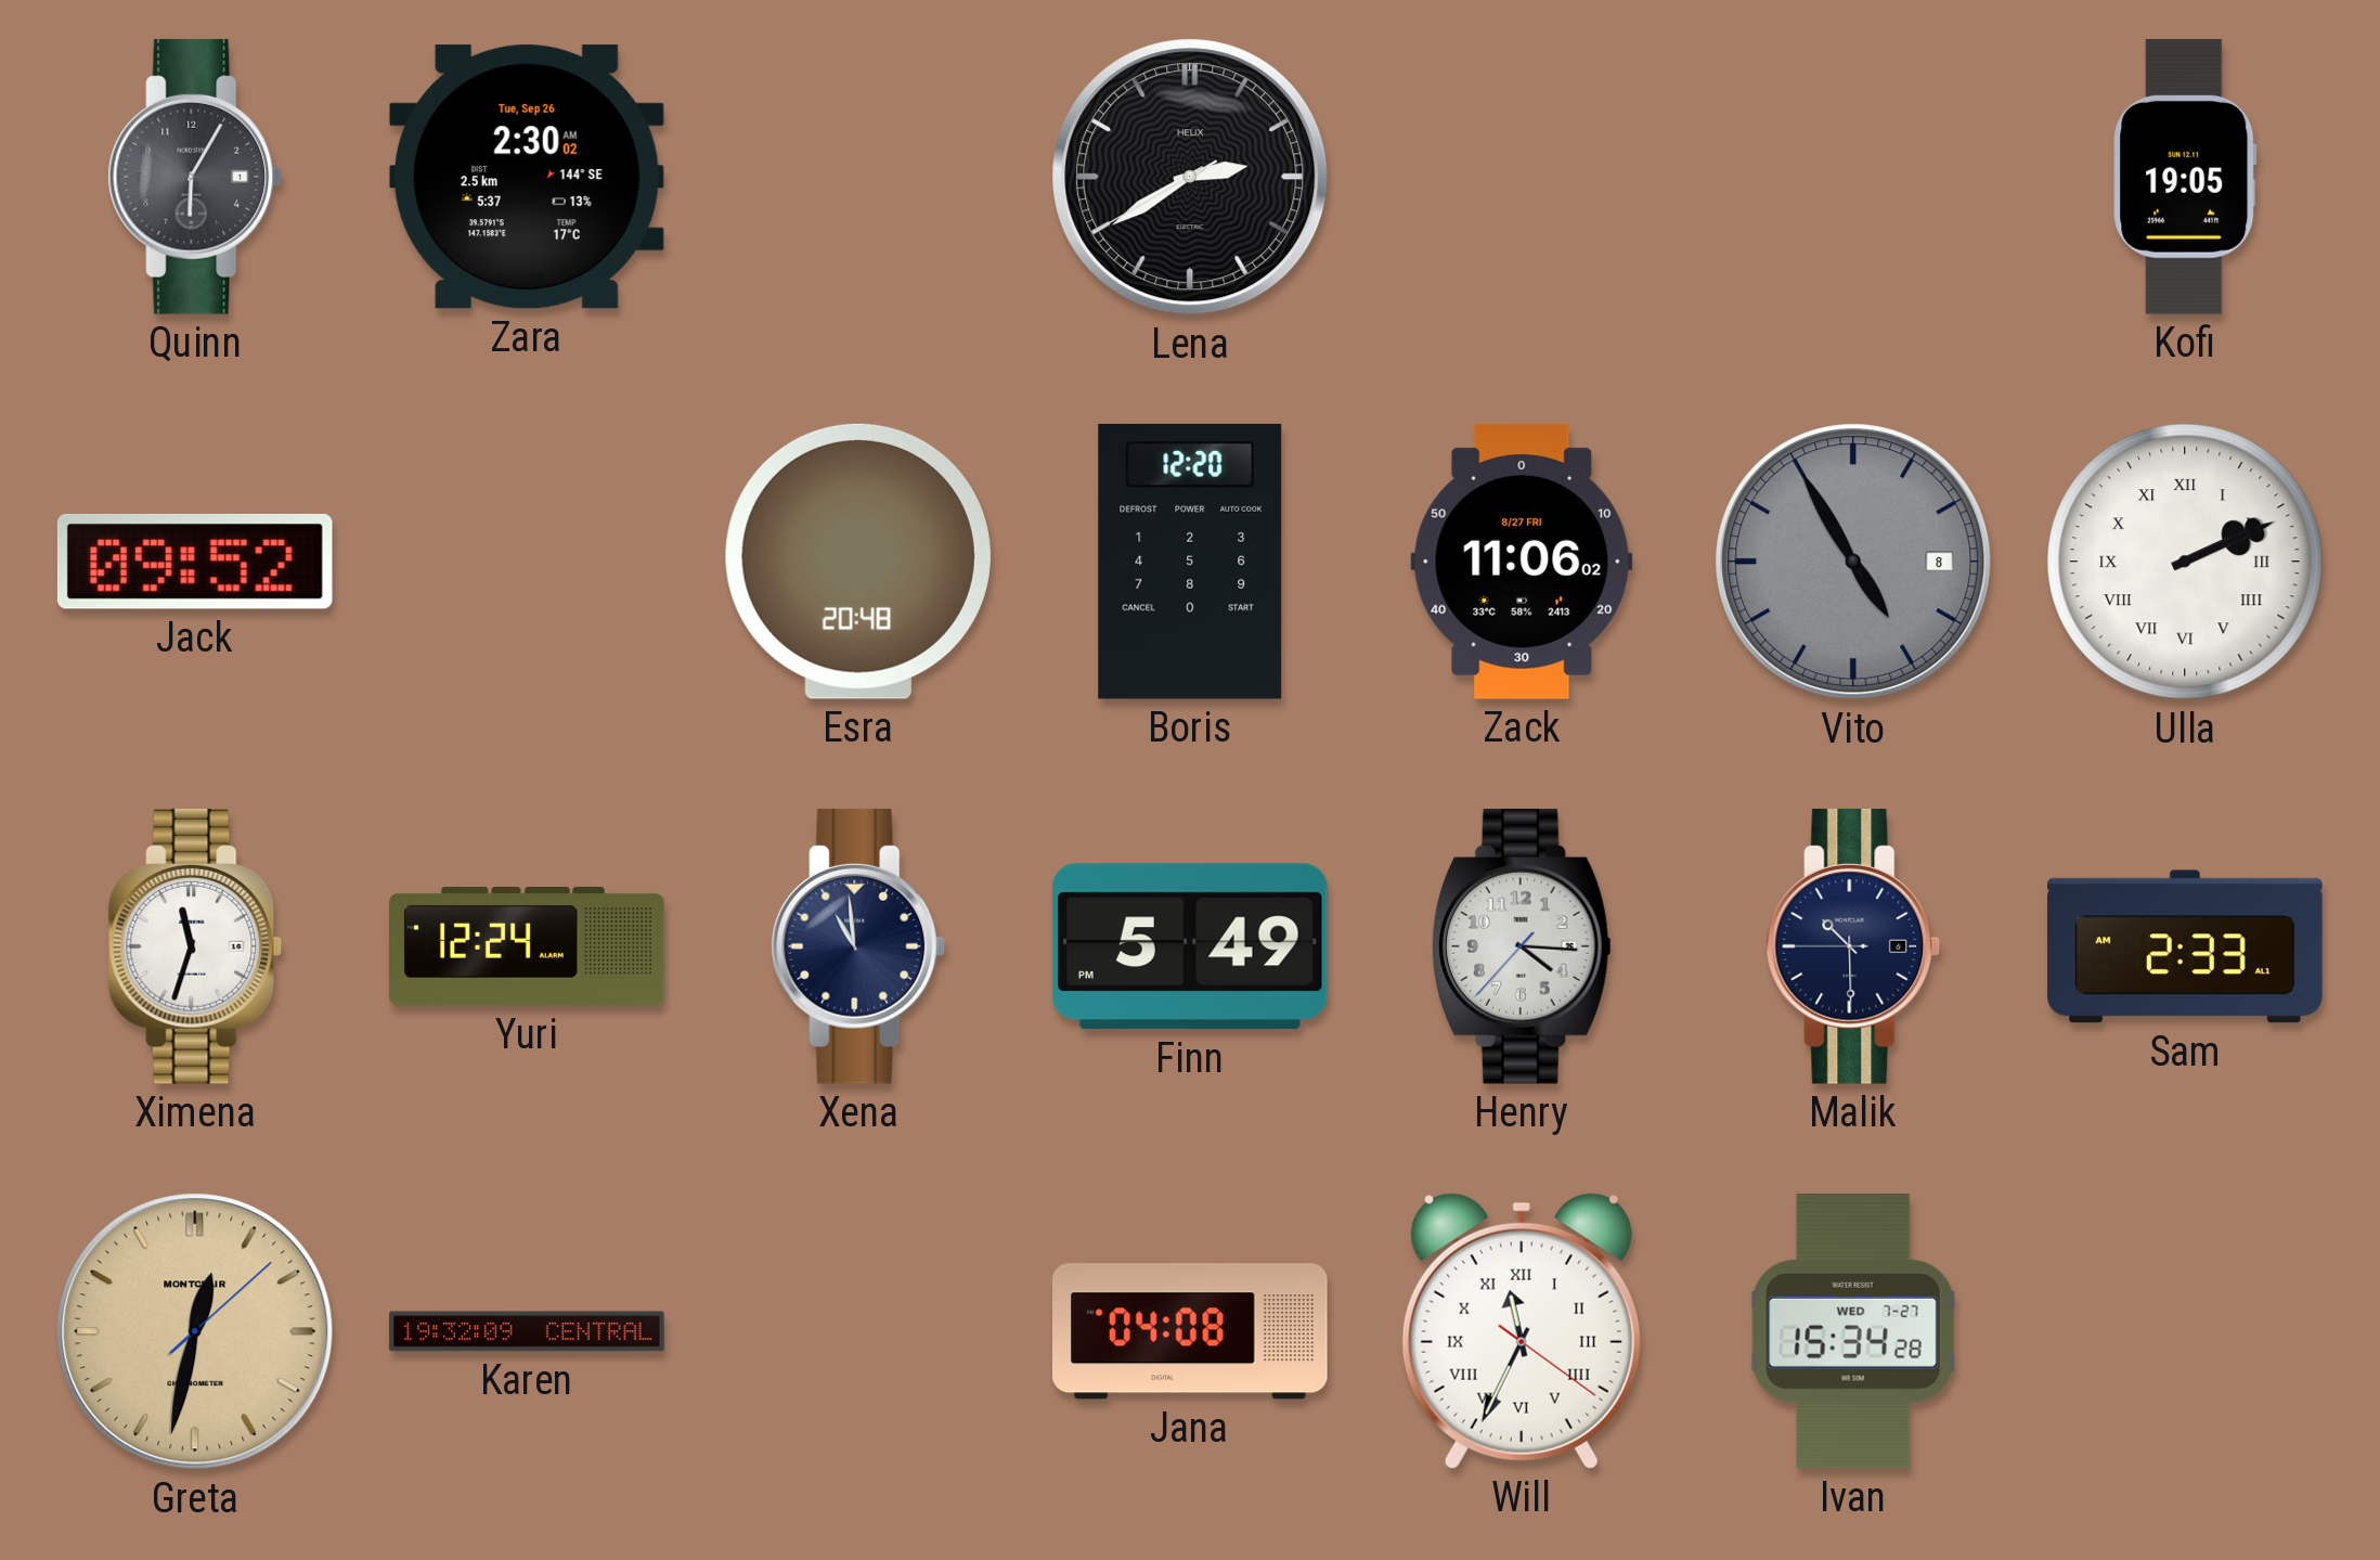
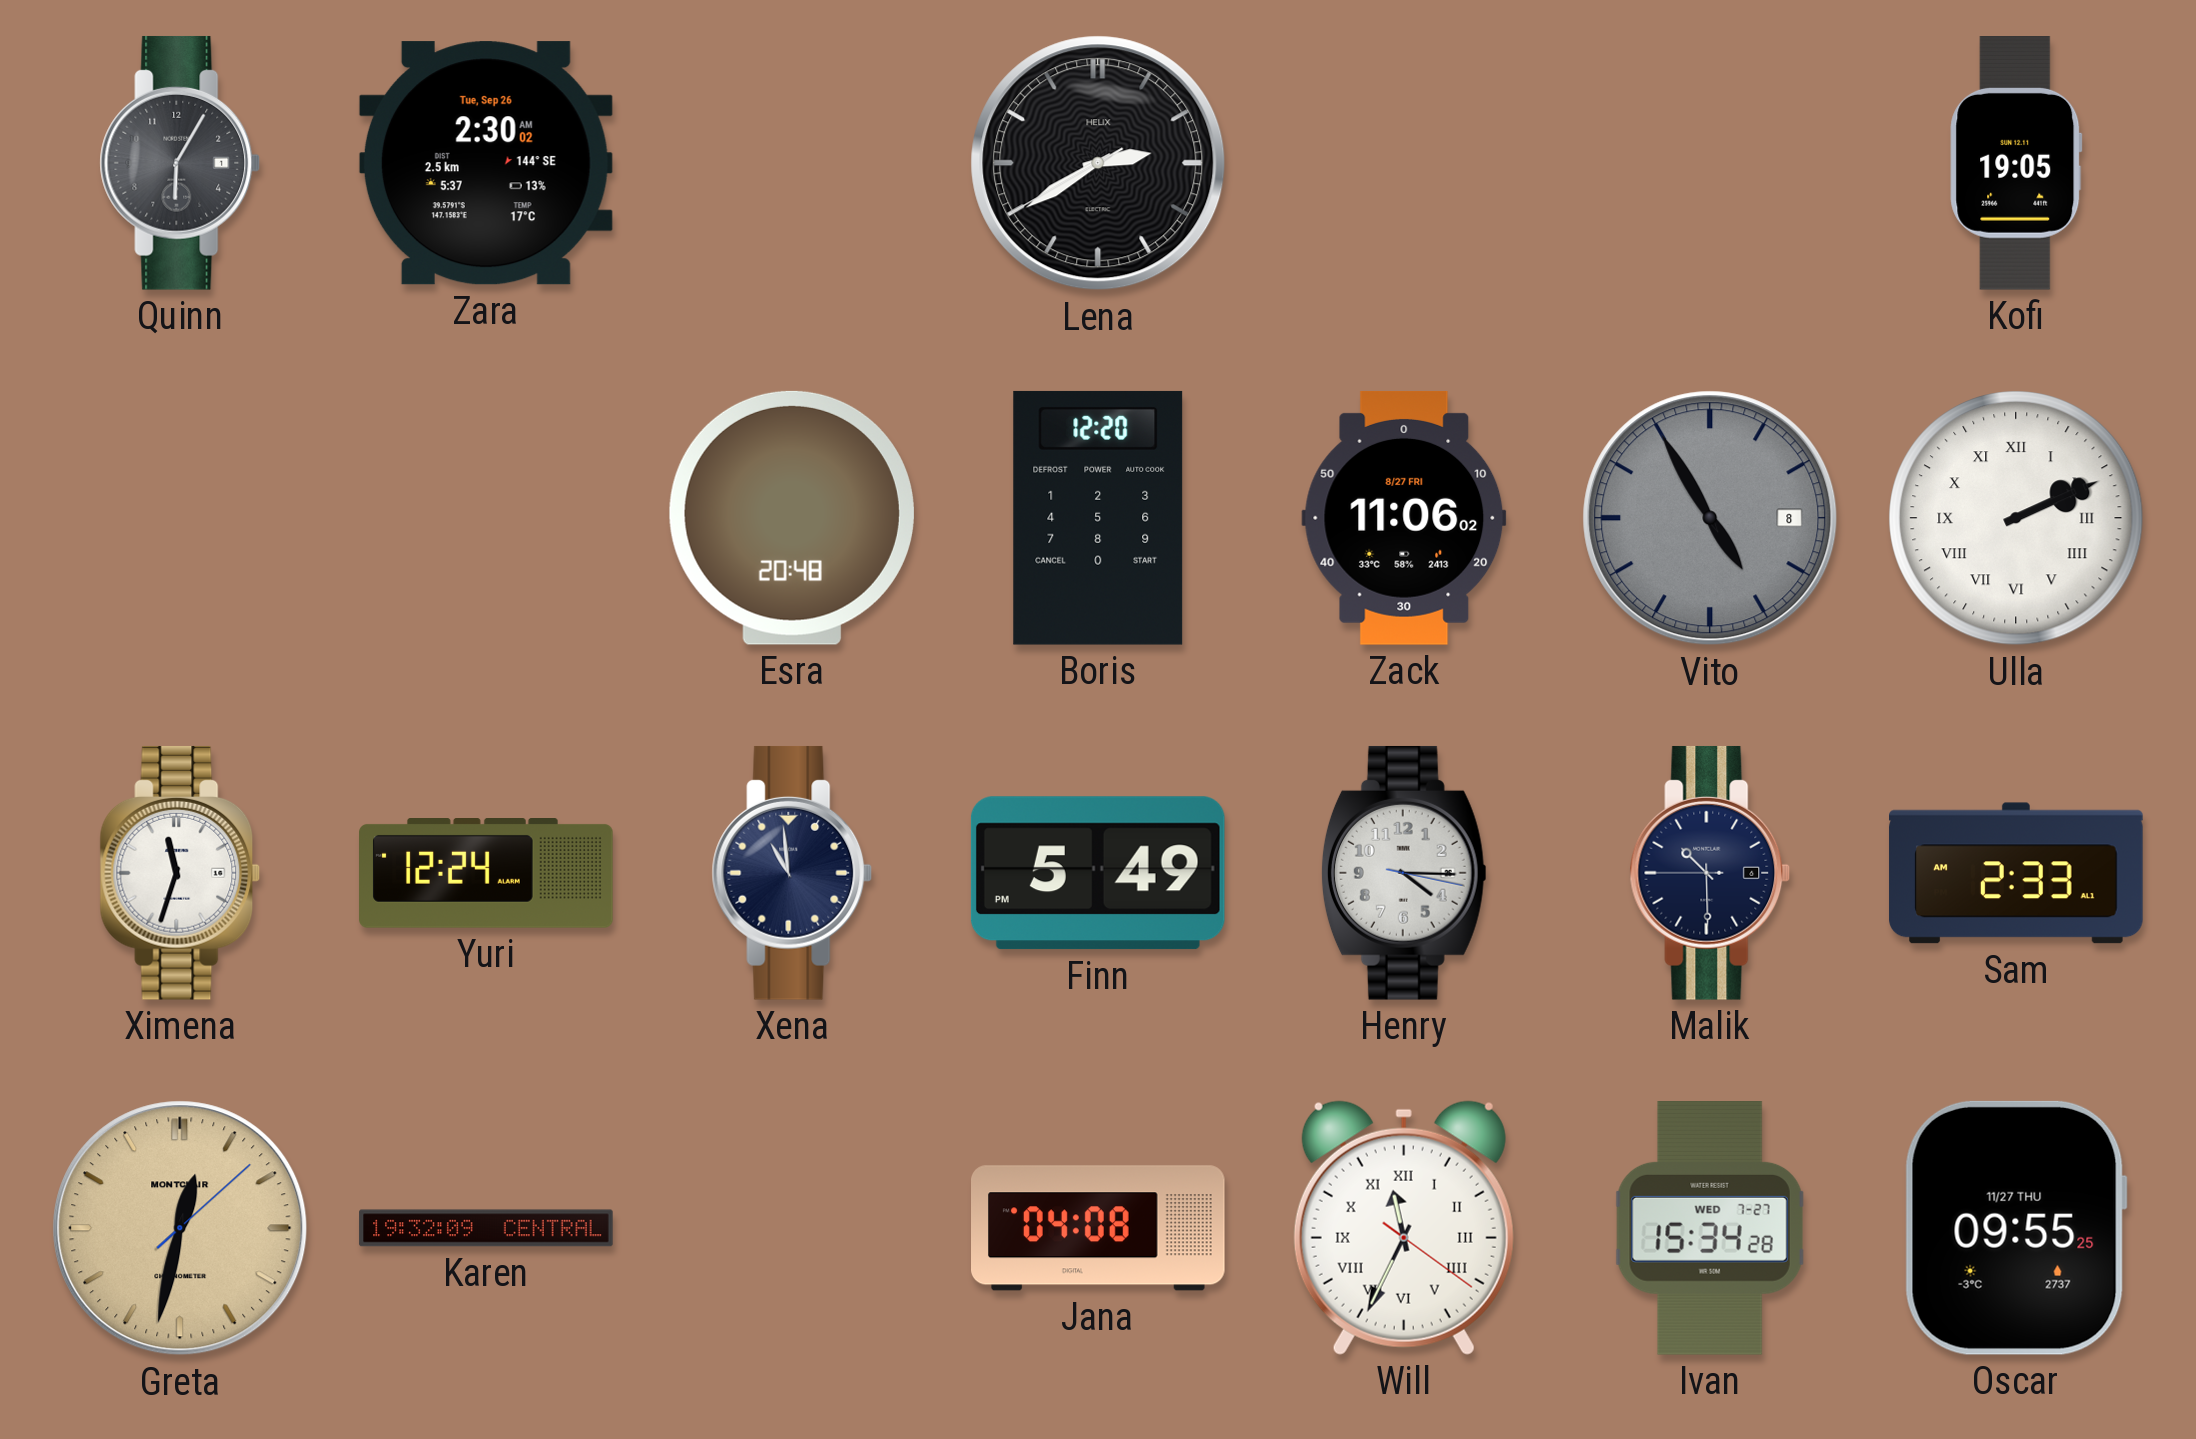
Jack: 09:52 -> none
Henry: 4:15:37 -> 4:15:17
Oscar: none -> 09:55
